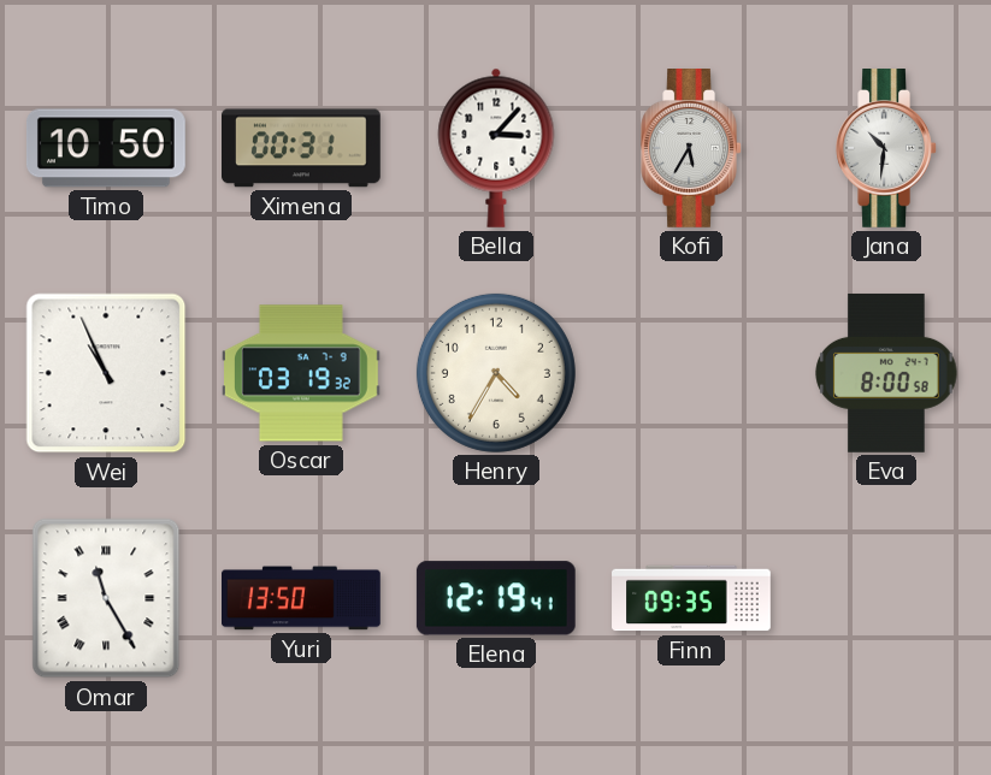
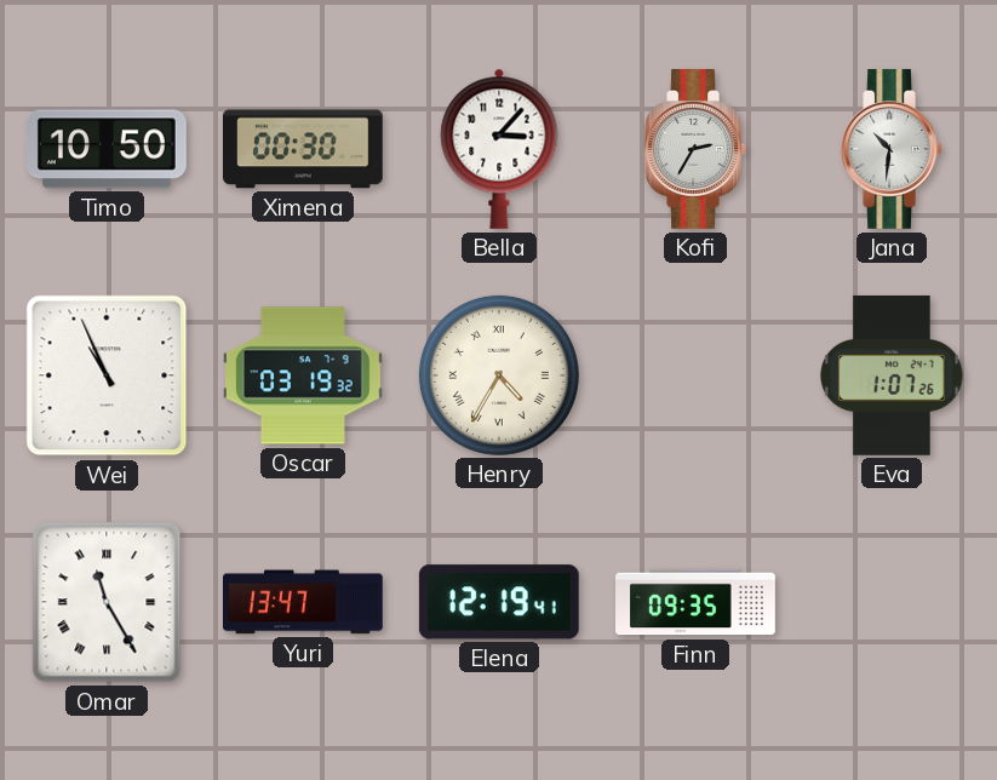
Ximena: 00:31 -> 00:30
Kofi: 5:35 -> 2:35
Henry numerals: Arabic -> Roman
Eva: 8:00 -> 1:07
Yuri: 13:50 -> 13:47
